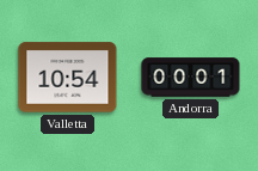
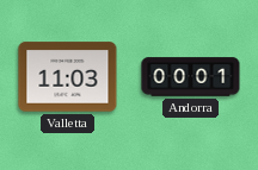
Valletta: 10:54 -> 11:03
